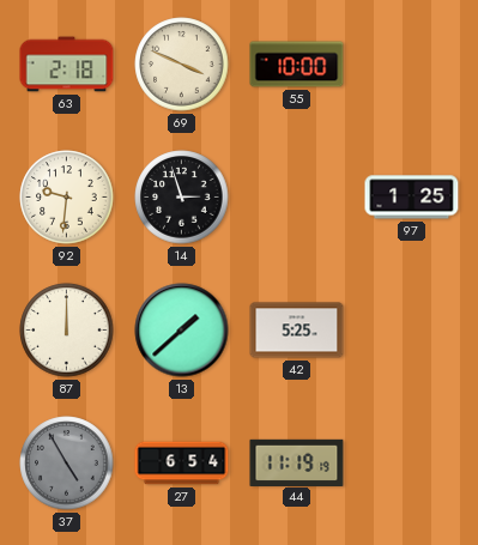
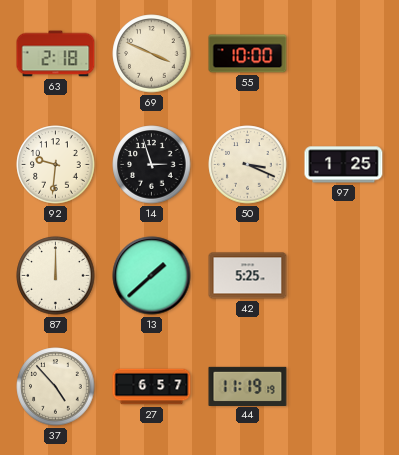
50: none -> 3:19
37: 4:55 -> 4:53
37 dial: grey -> cream
27: 6:54 -> 6:57
